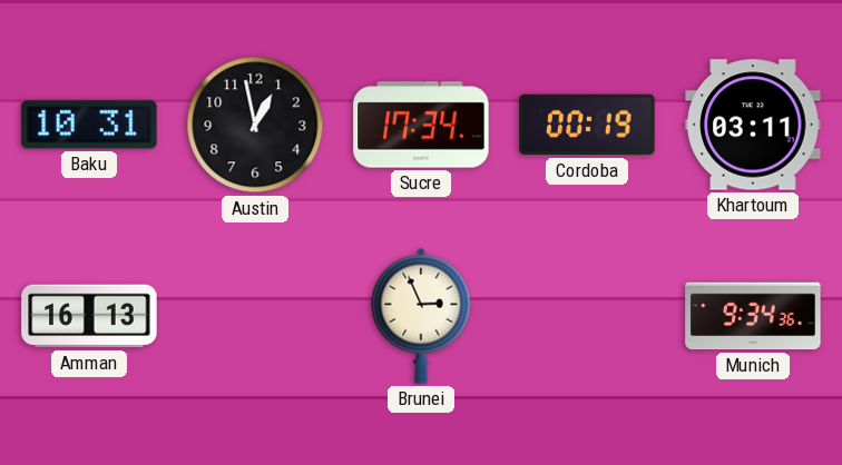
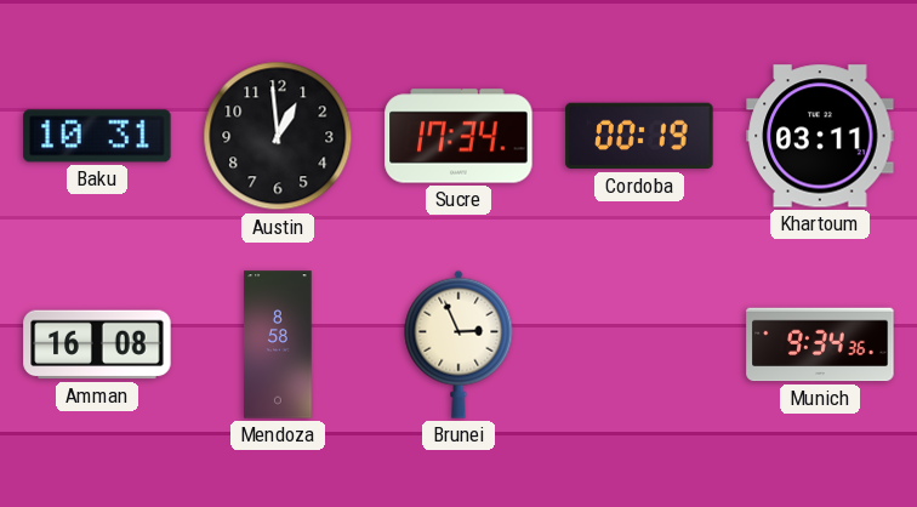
Austin: 12:58 -> 12:59
Amman: 16:13 -> 16:08
Mendoza: none -> 8:58
